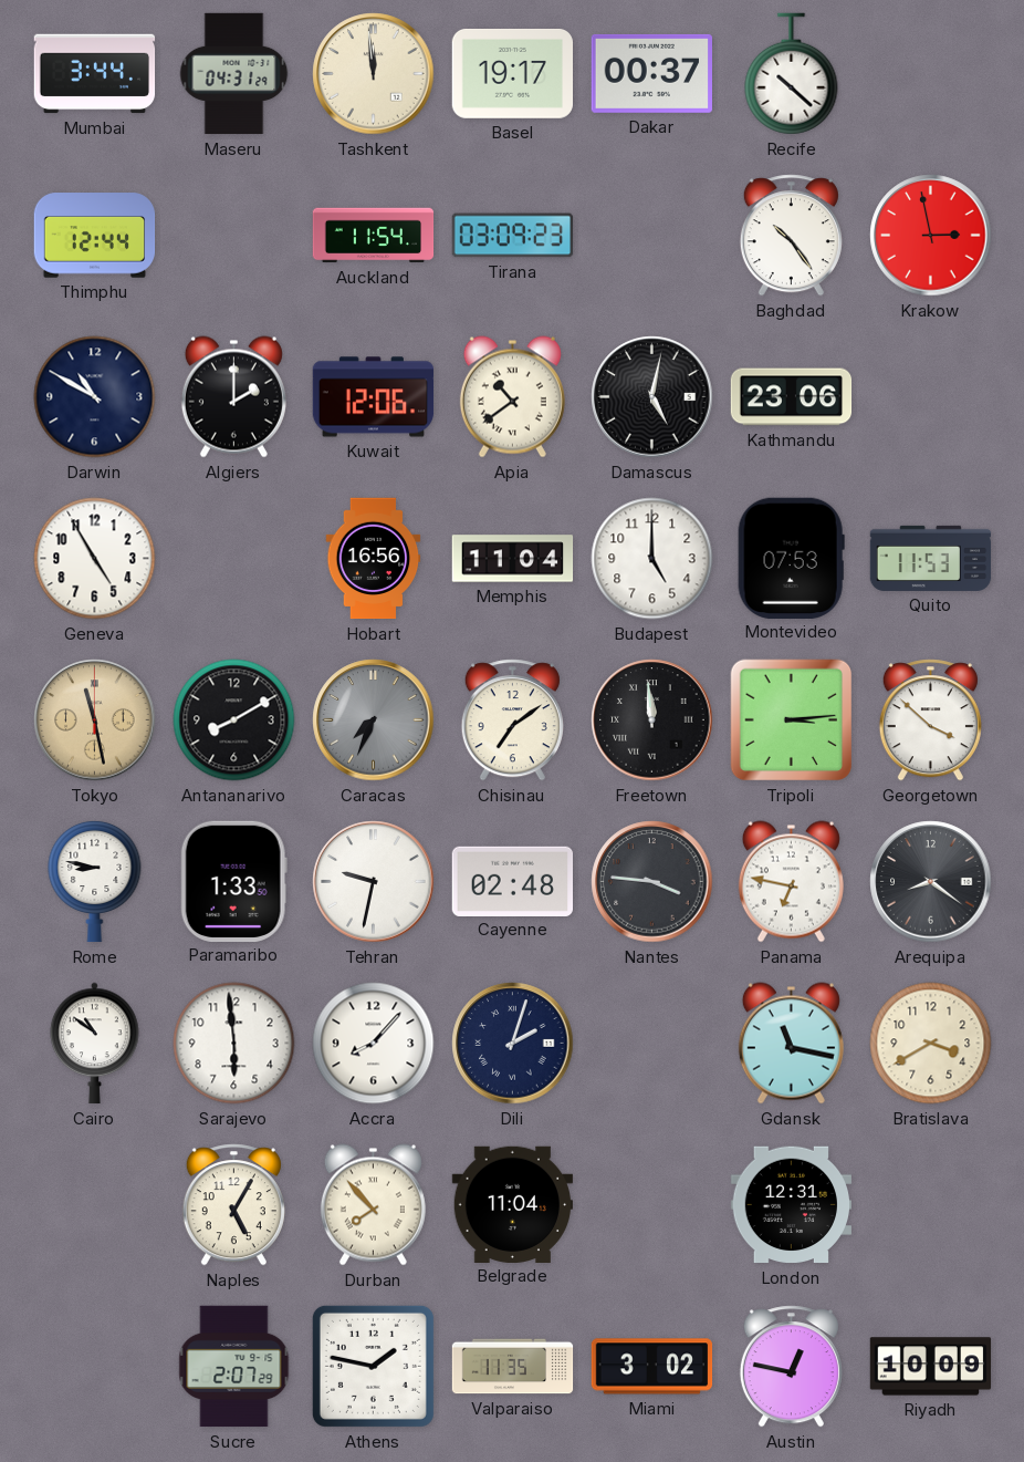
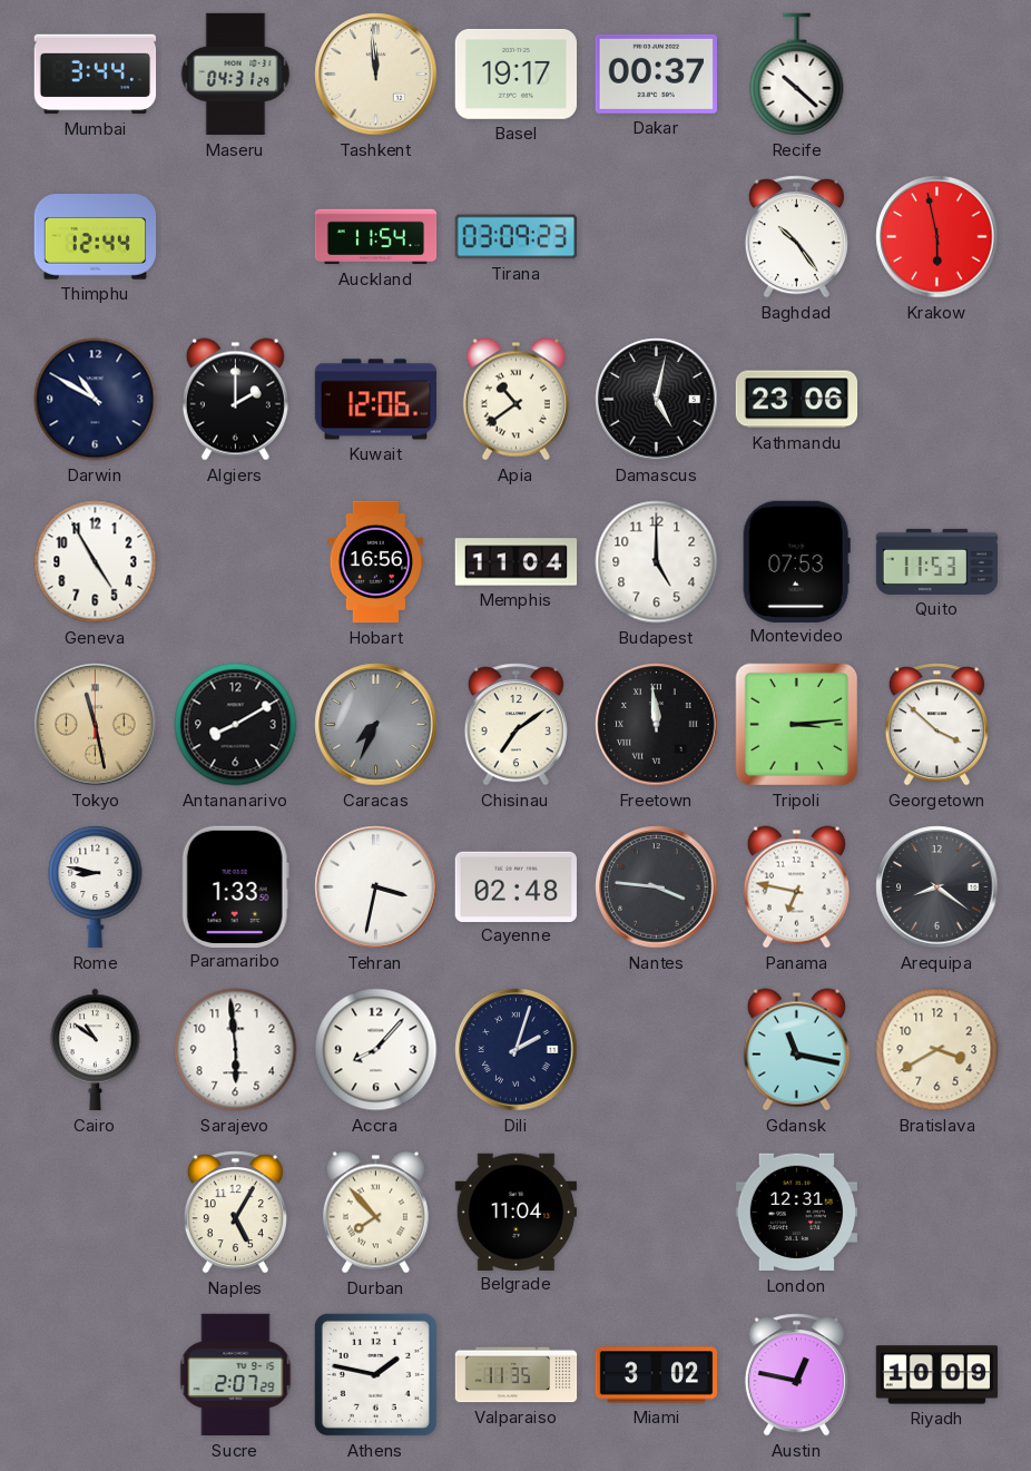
Krakow: 2:58 -> 5:58
Tehran: 9:32 -> 3:32
